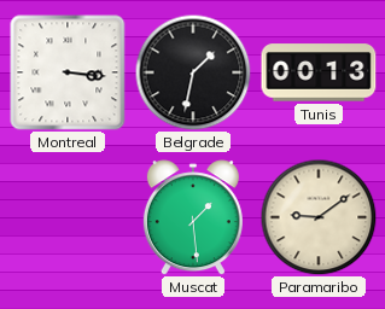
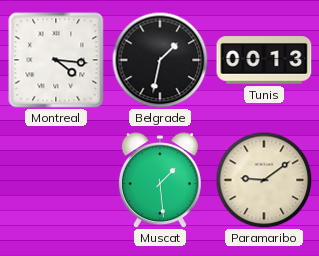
Montreal: 3:16 -> 4:16
